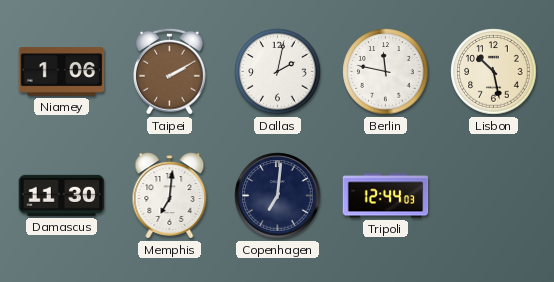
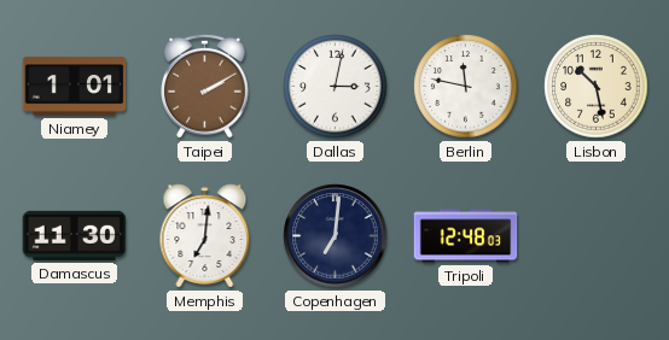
Niamey: 1:06 -> 1:01
Dallas: 2:02 -> 3:02
Tripoli: 12:44 -> 12:48
